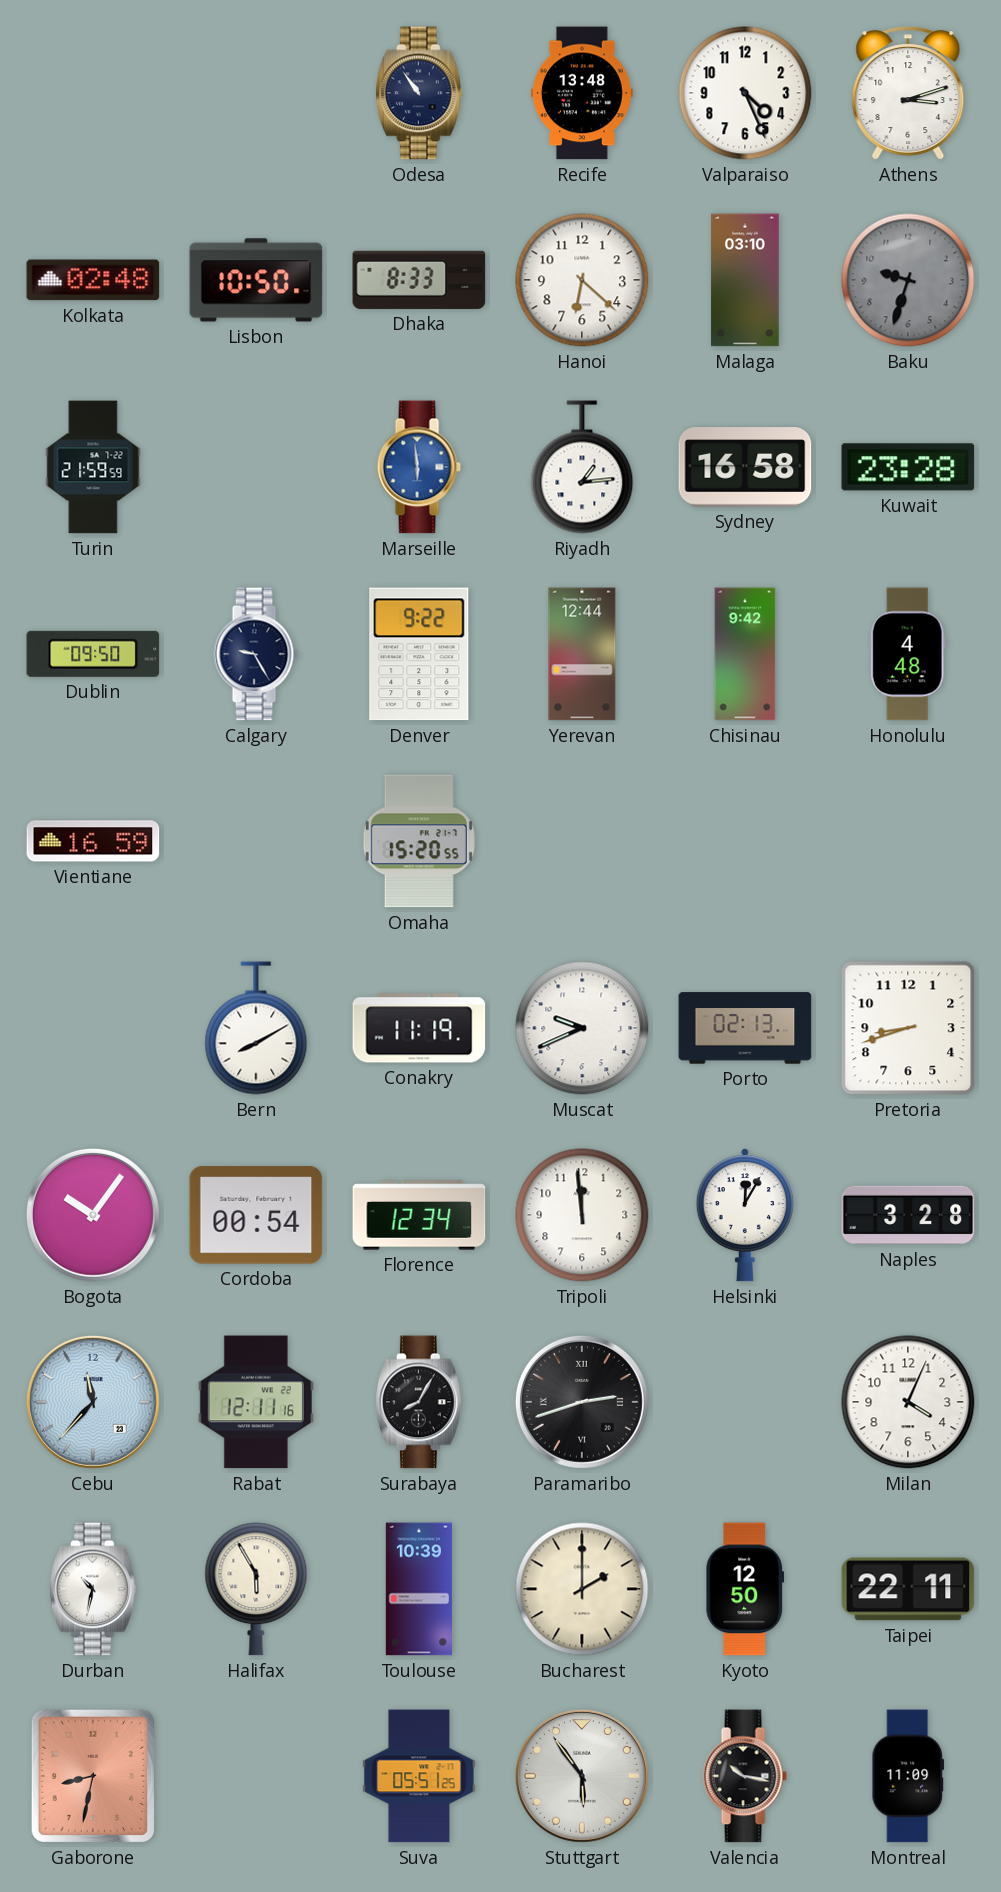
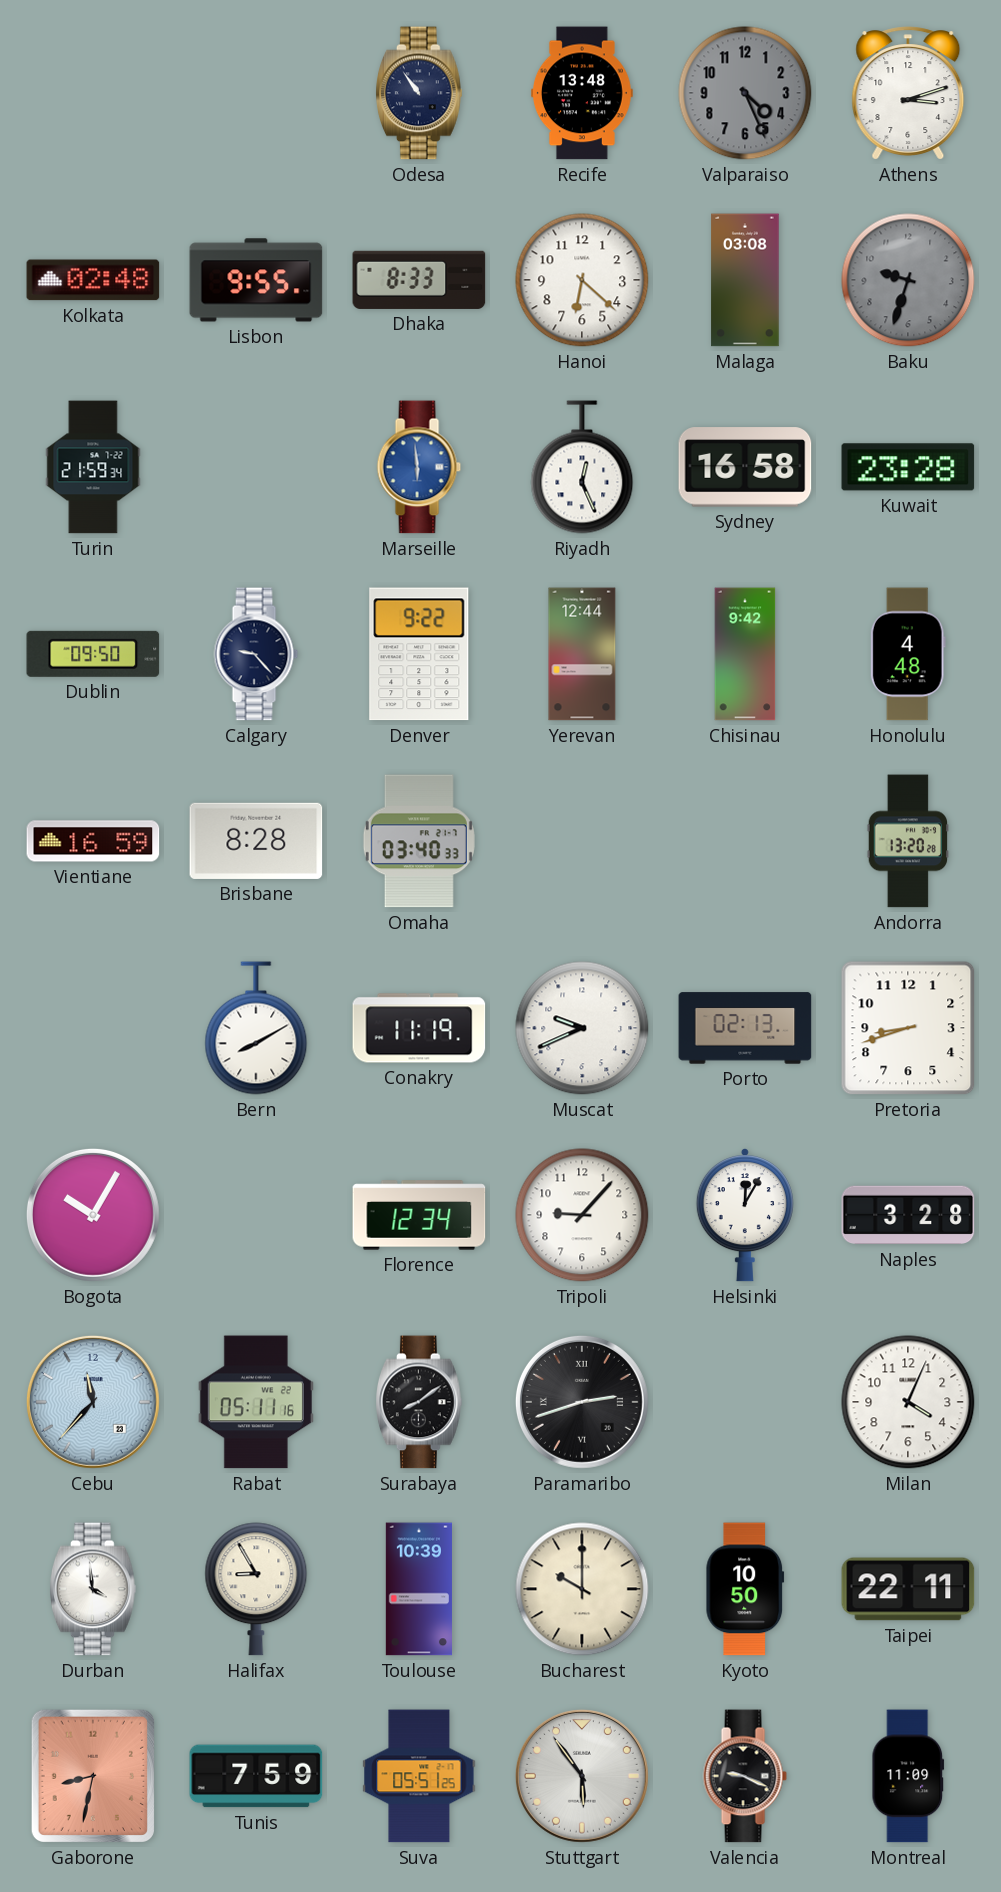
Valparaiso dial: white -> grey
Lisbon: 10:50 -> 9:55
Malaga: 03:10 -> 03:08
Turin: 21:59:59 -> 21:59:34
Riyadh: 1:14 -> 12:26
Calgary: 9:25 -> 9:23
Brisbane: none -> 8:28
Omaha: 15:20 -> 03:40
Andorra: none -> 13:20
Bogota: 10:06 -> 10:05
Cordoba: 00:54 -> none
Tripoli: 11:59 -> 9:07
Rabat: 12:11 -> 05:11
Surabaya: 8:05 -> 8:09
Durban: 10:32 -> 3:59
Halifax: 5:55 -> 8:55
Bucharest: 2:00 -> 10:00
Kyoto: 12:50 -> 10:50
Tunis: none -> 7:59
Valencia: 10:17 -> 9:19
